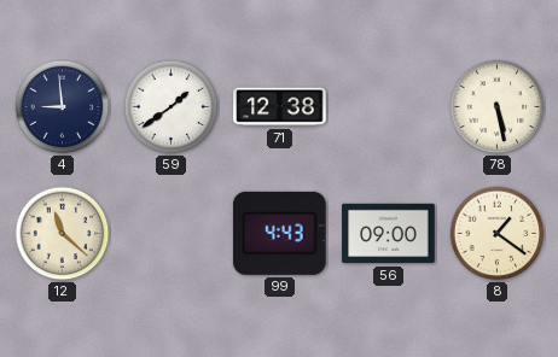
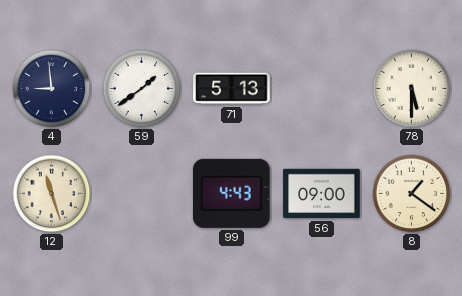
71: 12:38 -> 5:13
78: 5:28 -> 5:30
12: 11:22 -> 11:27
